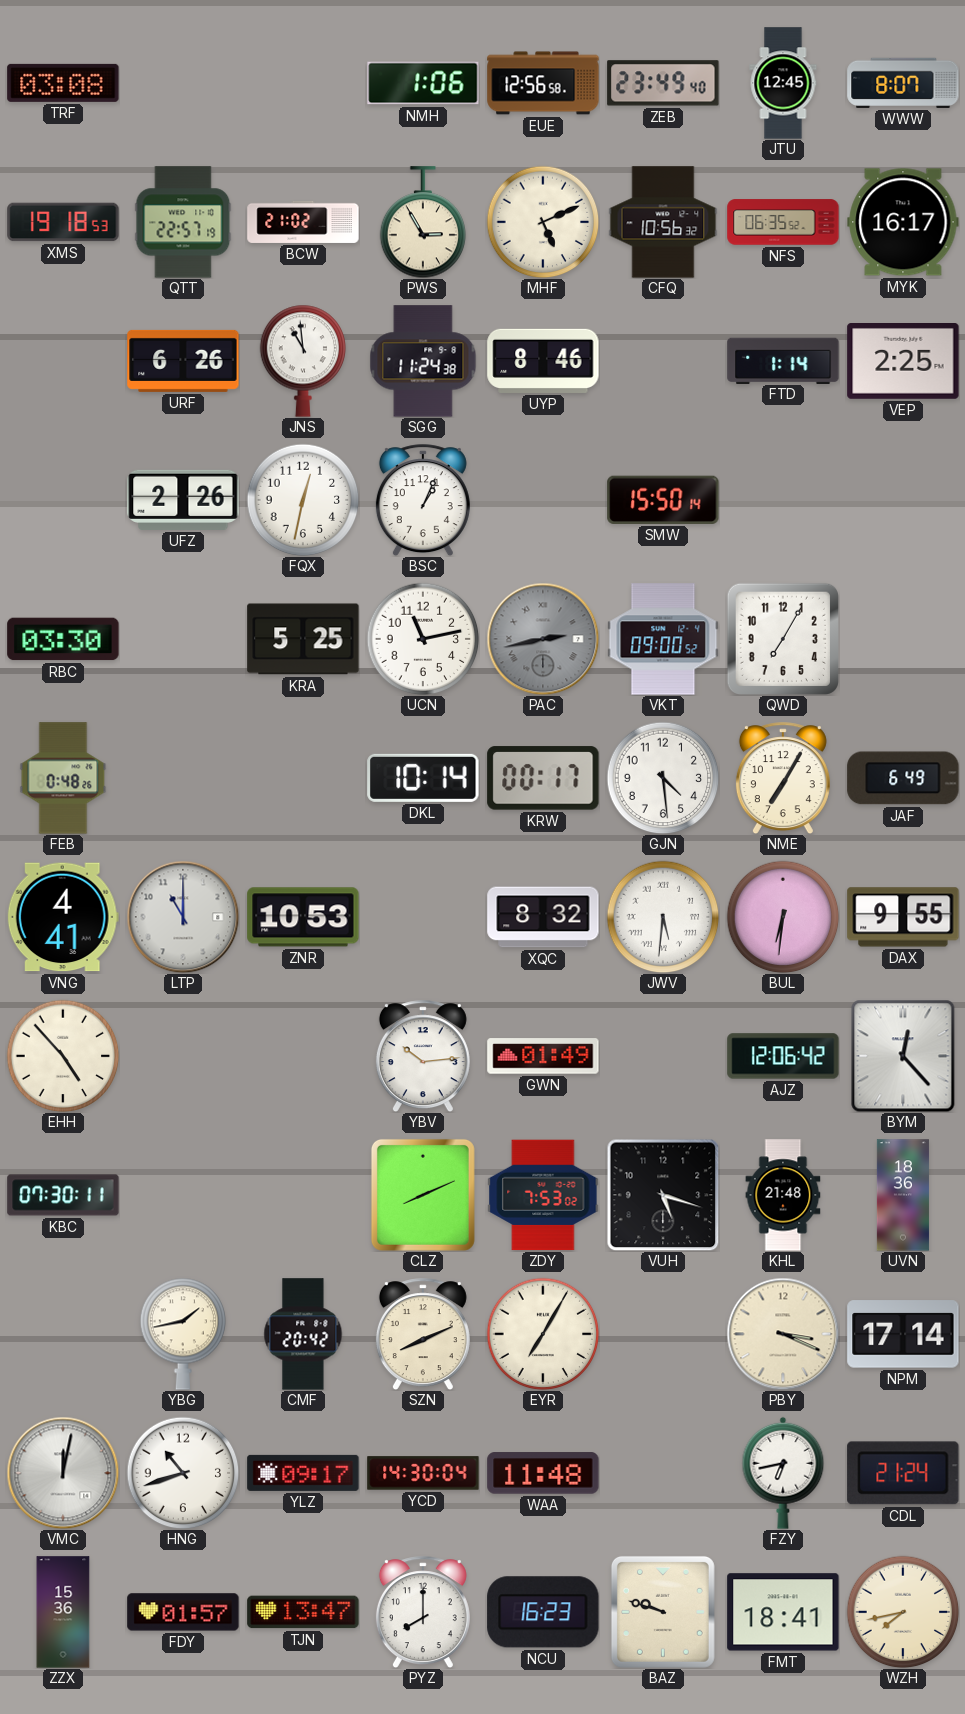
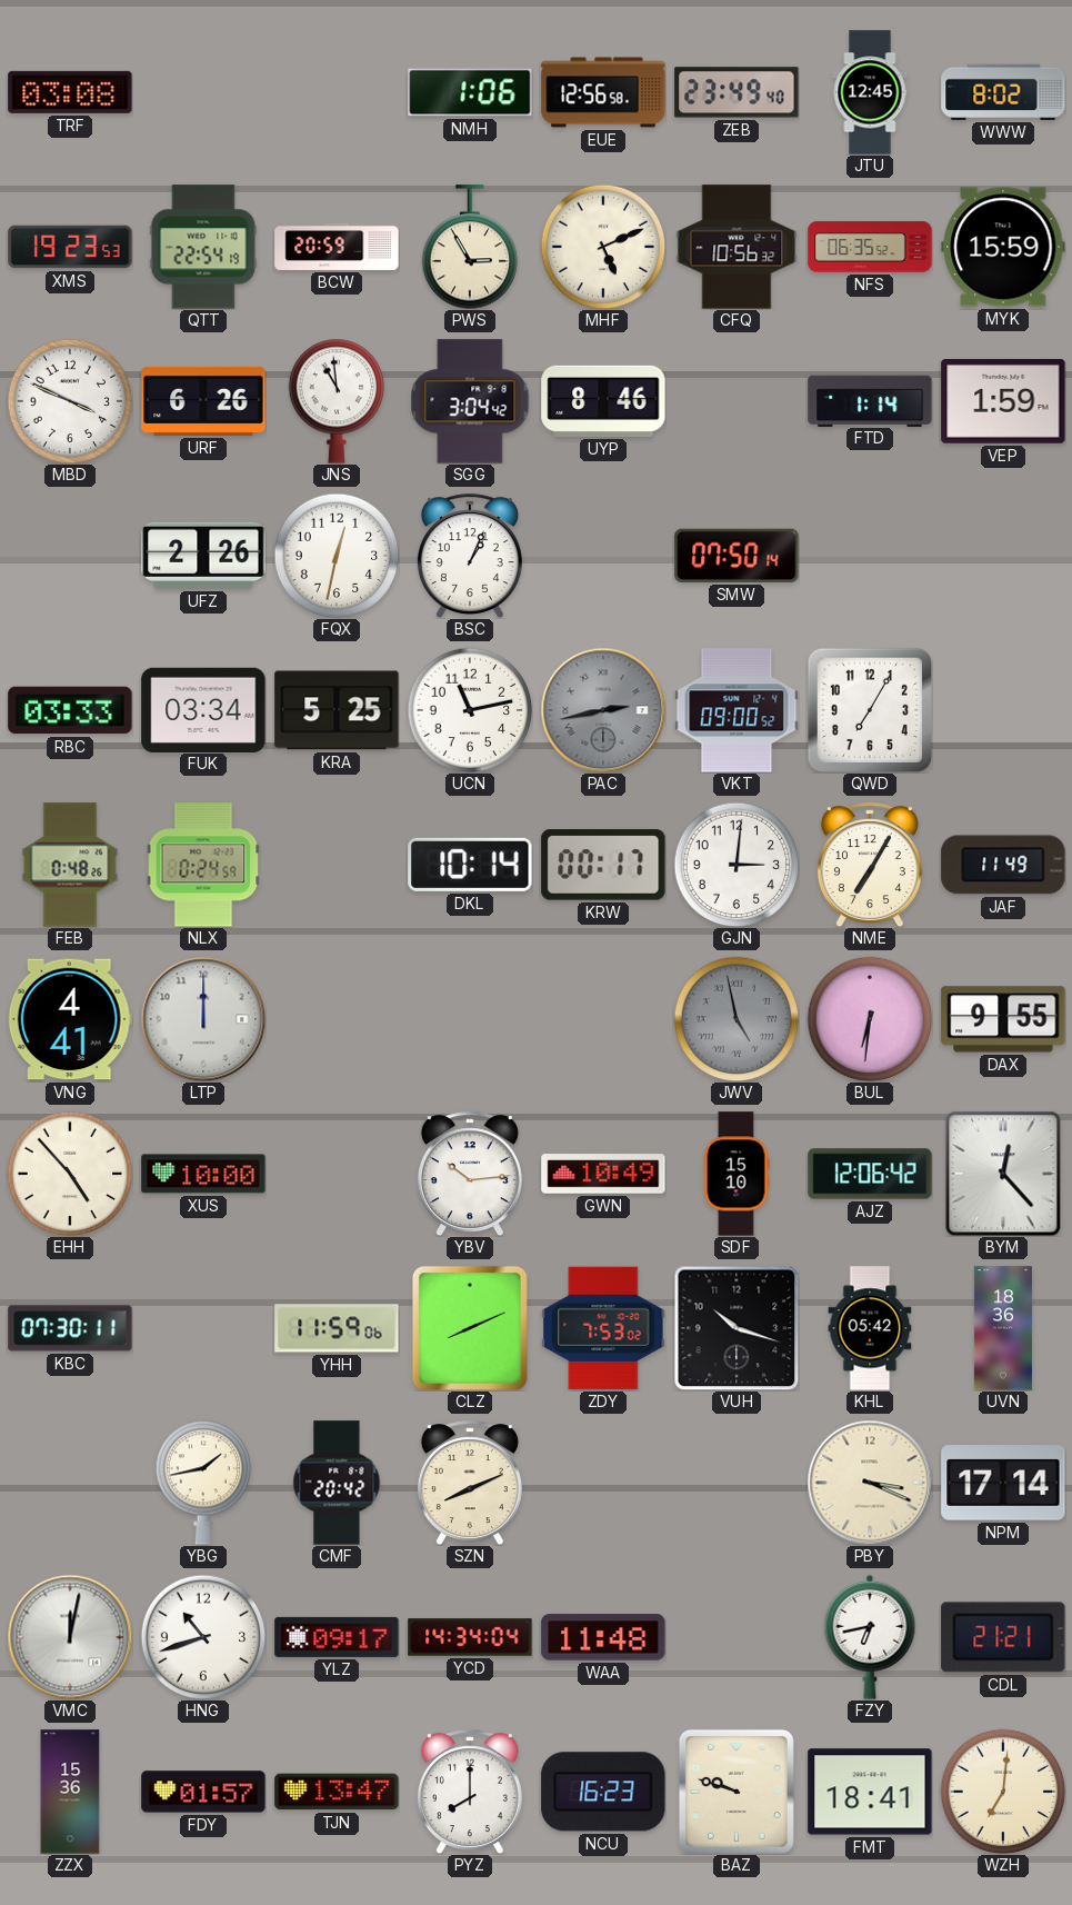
WWW: 8:07 -> 8:02
XMS: 19:18 -> 19:23
QTT: 22:57 -> 22:54
BCW: 21:02 -> 20:59
MYK: 16:17 -> 15:59
MBD: none -> 3:49
SGG: 11:24 -> 3:04
VEP: 2:25 -> 1:59
SMW: 15:50 -> 07:50
RBC: 03:30 -> 03:33
FUK: none -> 03:34
NLX: none -> 0:24
GJN: 4:29 -> 3:01
JAF: 6:49 -> 11:49
LTP: 11:00 -> 12:00
ZNR: 10:53 -> none
XQC: 8:32 -> none
JWV: 5:31 -> 4:58
JWV dial: white -> grey
XUS: none -> 10:00
GWN: 01:49 -> 10:49
SDF: none -> 15:10
YHH: none -> 11:59
VUH: 5:18 -> 10:18
KHL: 21:48 -> 05:42
EYR: 7:05 -> none
YCD: 14:30 -> 14:34
CDL: 21:24 -> 21:21
WZH: 7:43 -> 7:01
